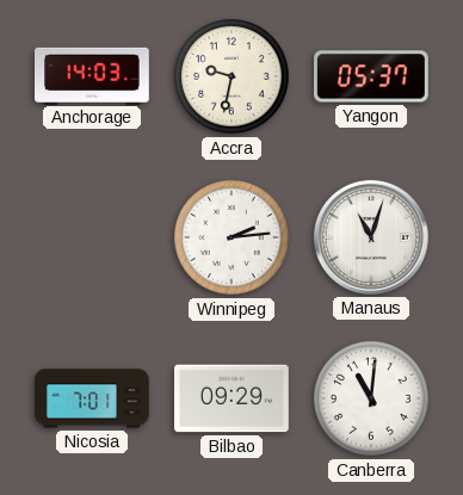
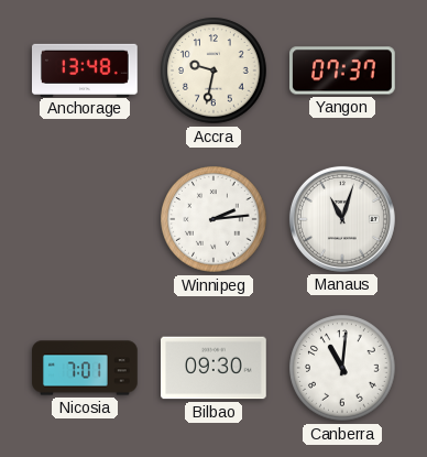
Anchorage: 14:03 -> 13:48
Yangon: 05:37 -> 07:37
Bilbao: 09:29 -> 09:30
